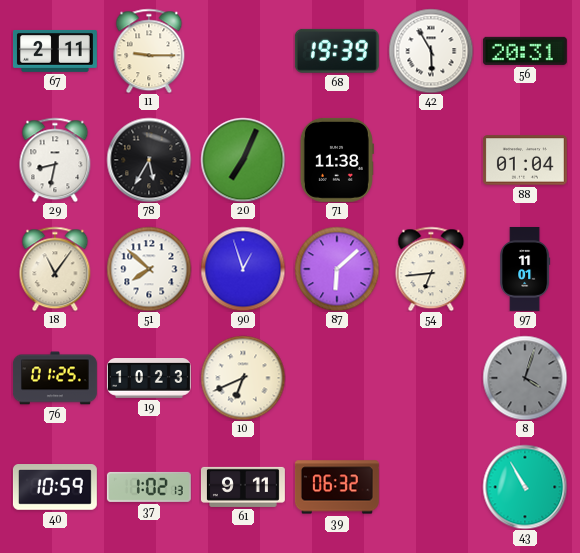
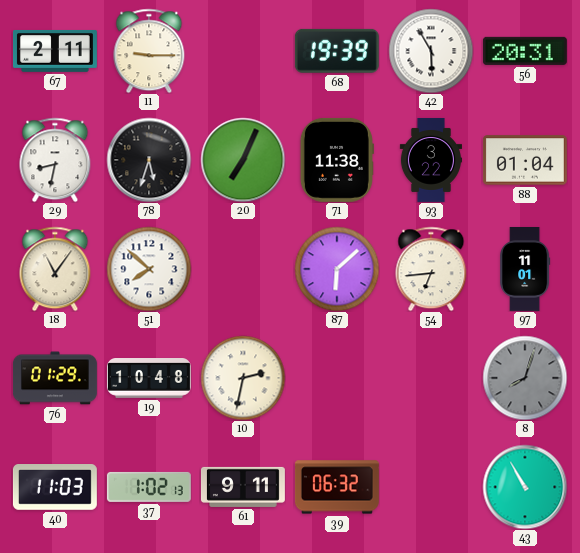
78: 5:35 -> 5:33
93: none -> 3:22
90: 12:57 -> none
76: 01:25 -> 01:29
19: 10:23 -> 10:48
10: 6:41 -> 2:32
8: 4:03 -> 8:03
40: 10:59 -> 11:03
